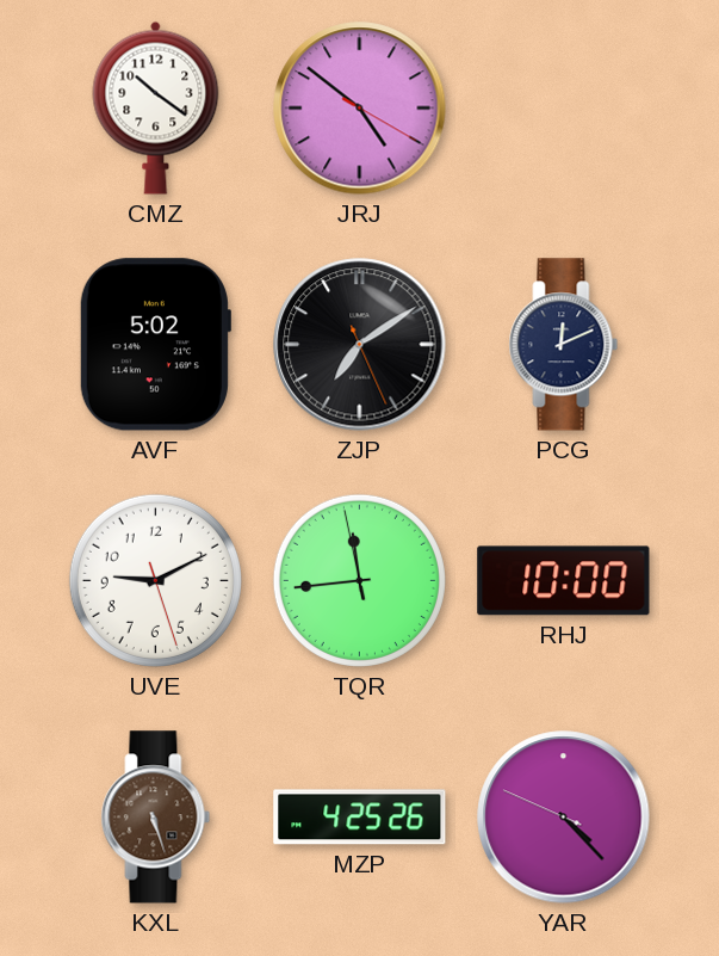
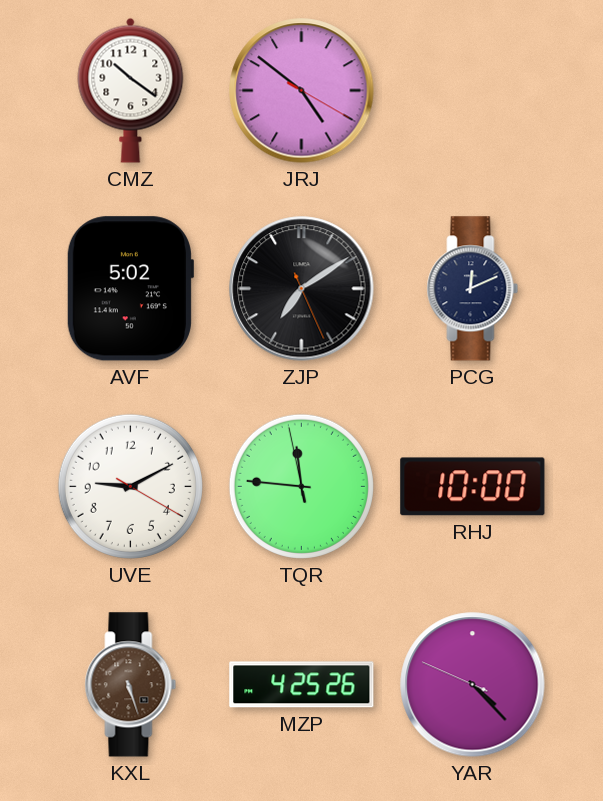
UVE: 9:10:27 -> 9:10:20
TQR: 11:43 -> 11:45
